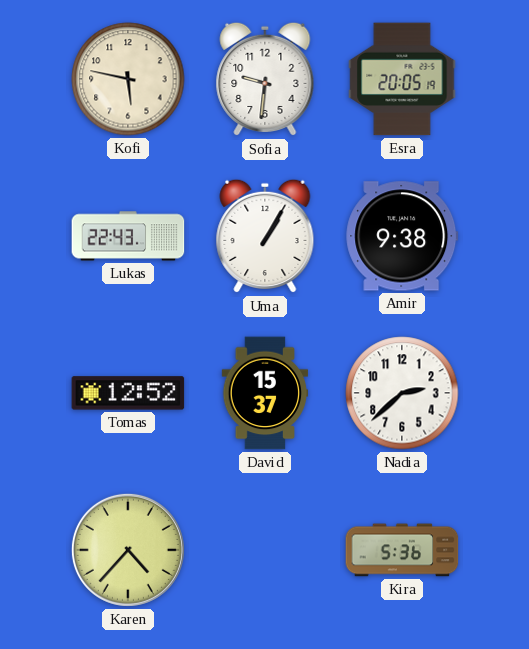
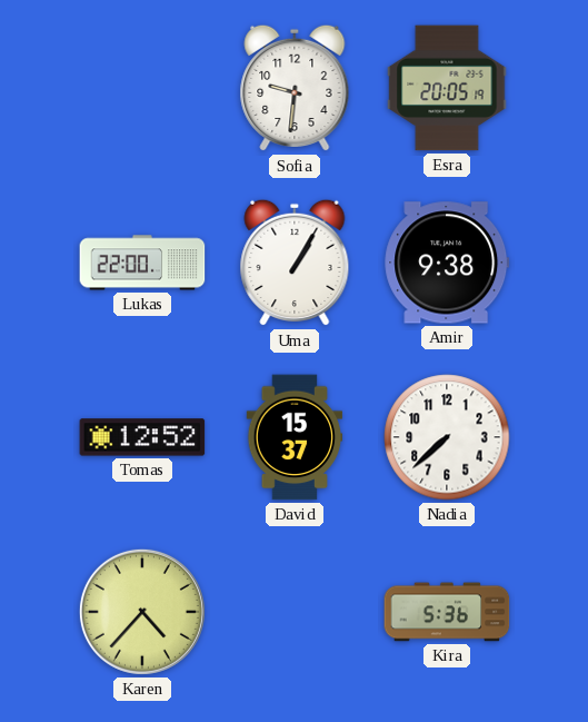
Kofi: 5:47 -> none
Lukas: 22:43 -> 22:00
Nadia: 2:38 -> 7:38
